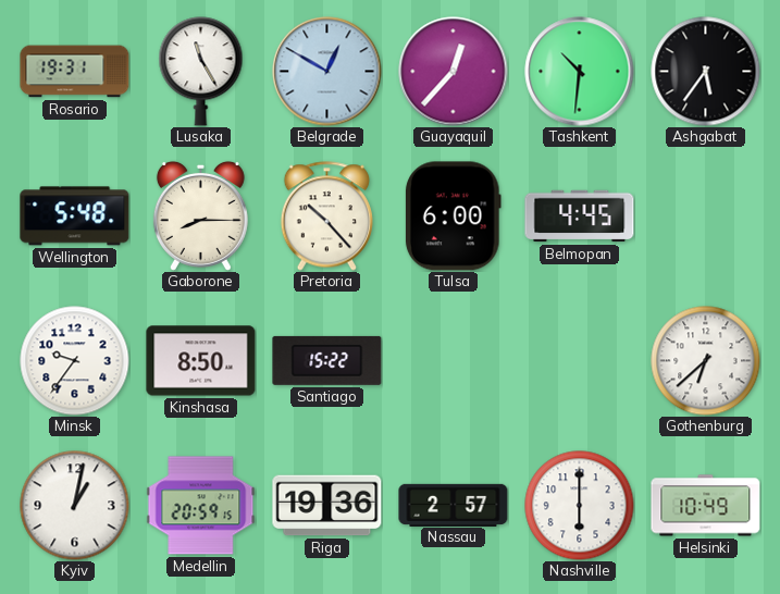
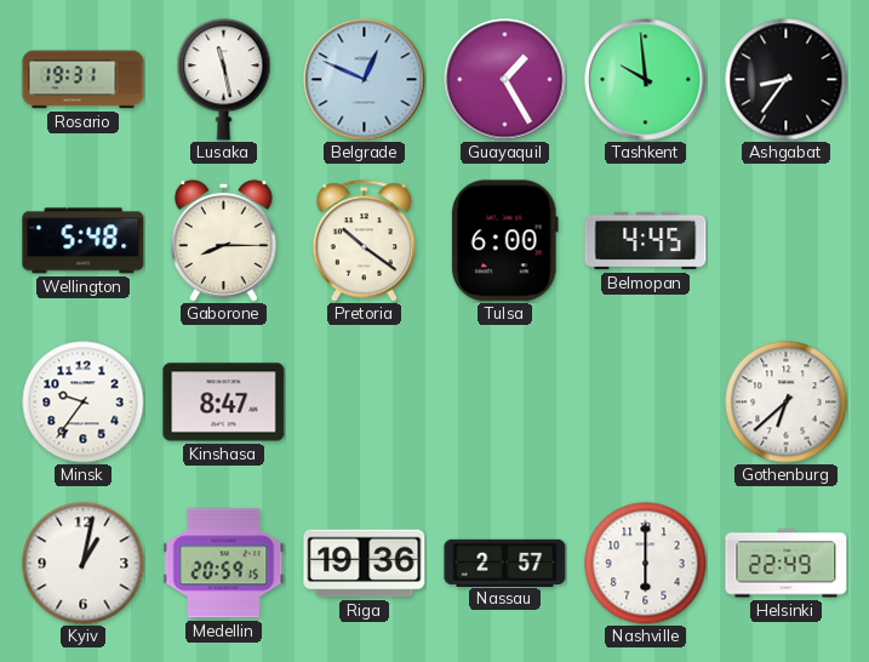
Lusaka: 11:25 -> 11:28
Belgrade: 12:50 -> 12:49
Guayaquil: 12:37 -> 1:25
Tashkent: 10:31 -> 9:59
Ashgabat: 5:36 -> 8:36
Pretoria: 10:23 -> 10:21
Kinshasa: 8:50 -> 8:47
Santiago: 15:22 -> none
Helsinki: 10:49 -> 22:49
